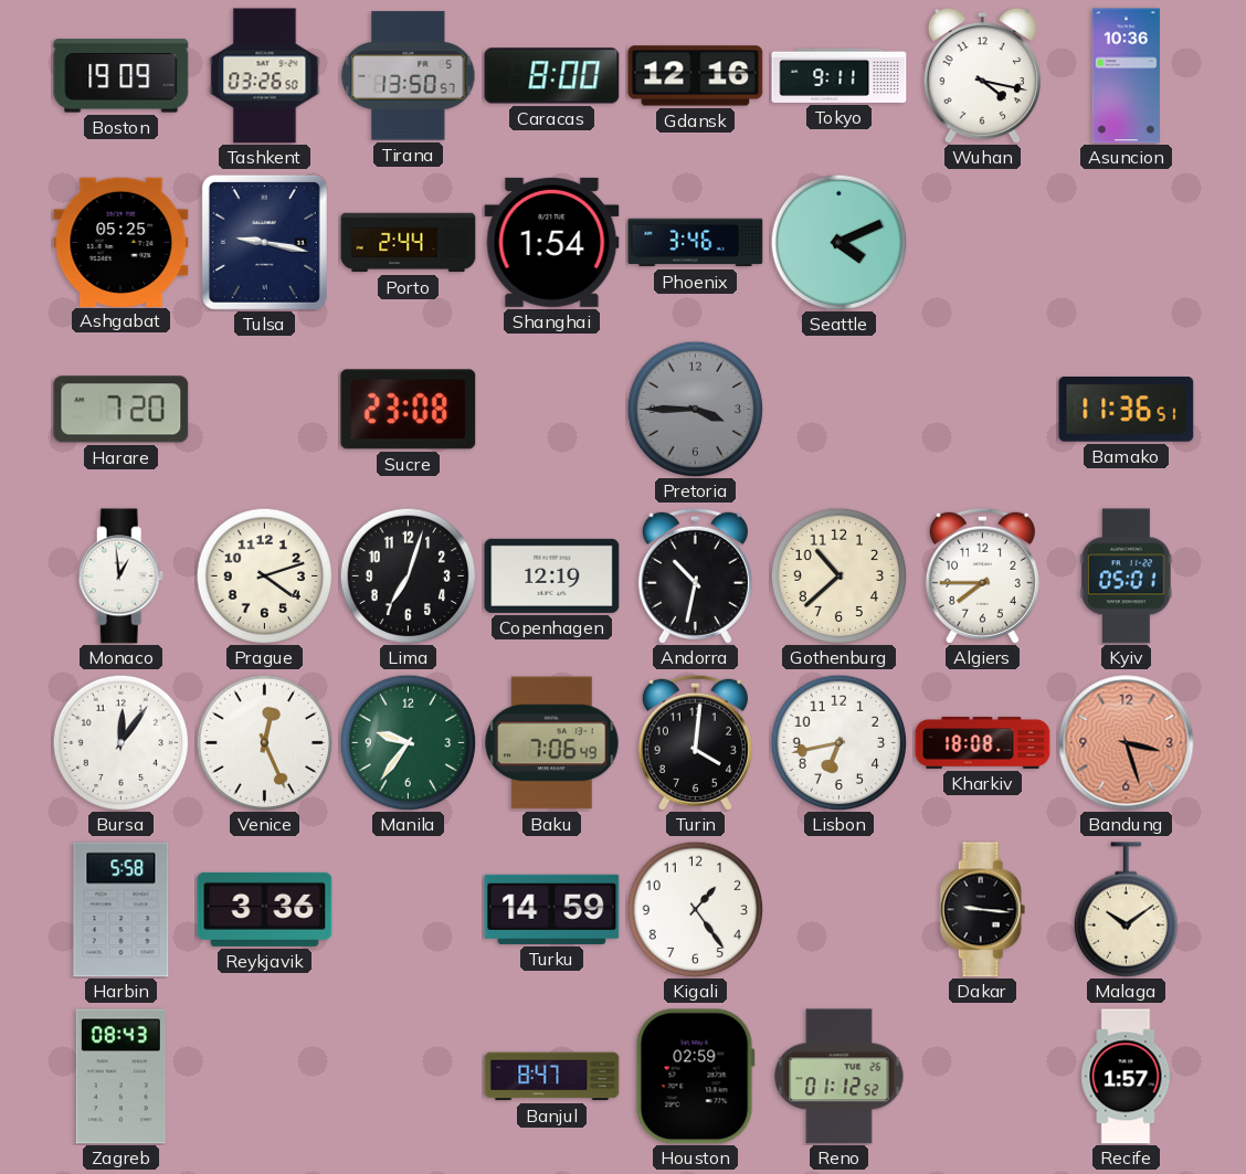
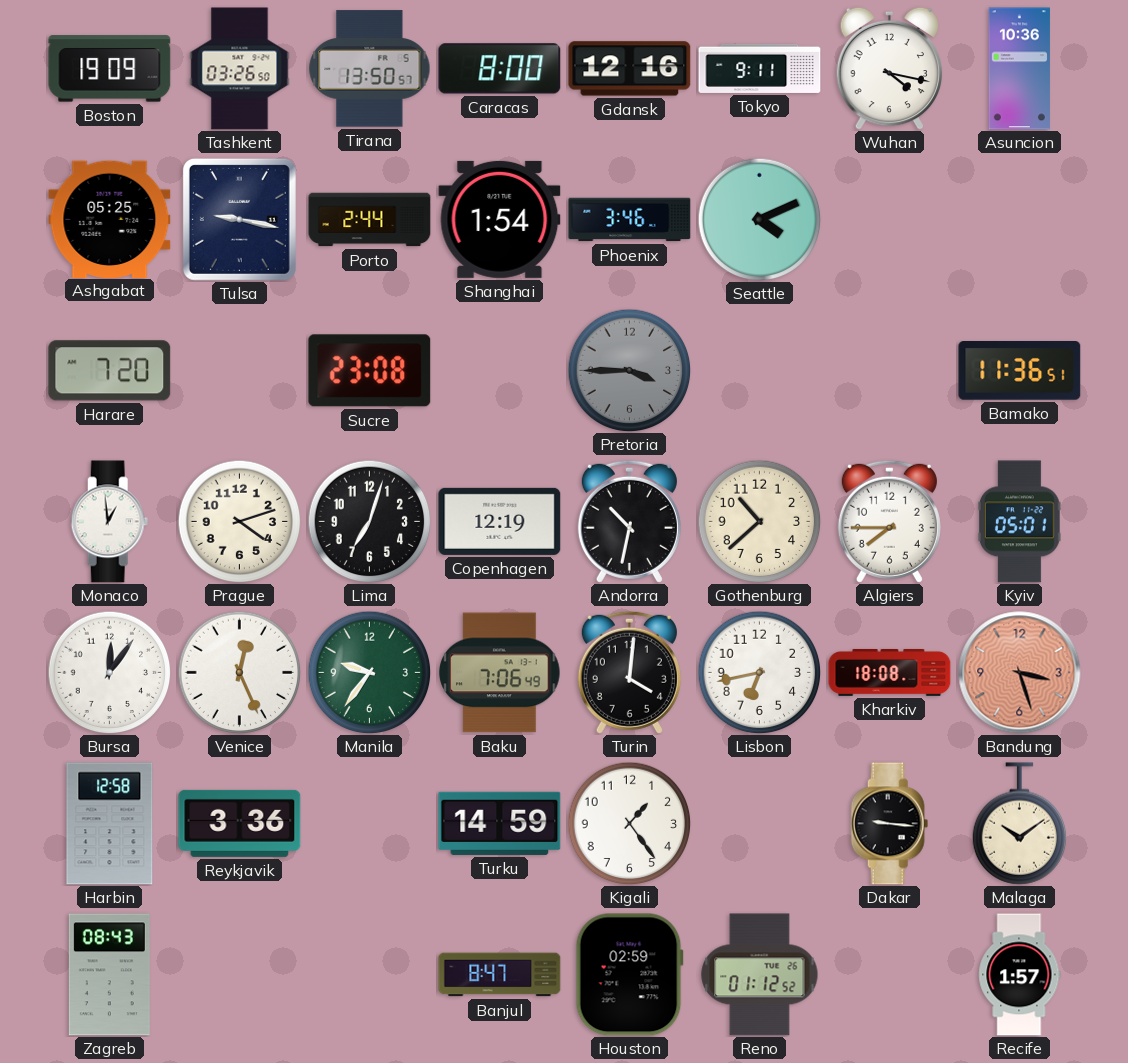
Harbin: 5:58 -> 12:58
